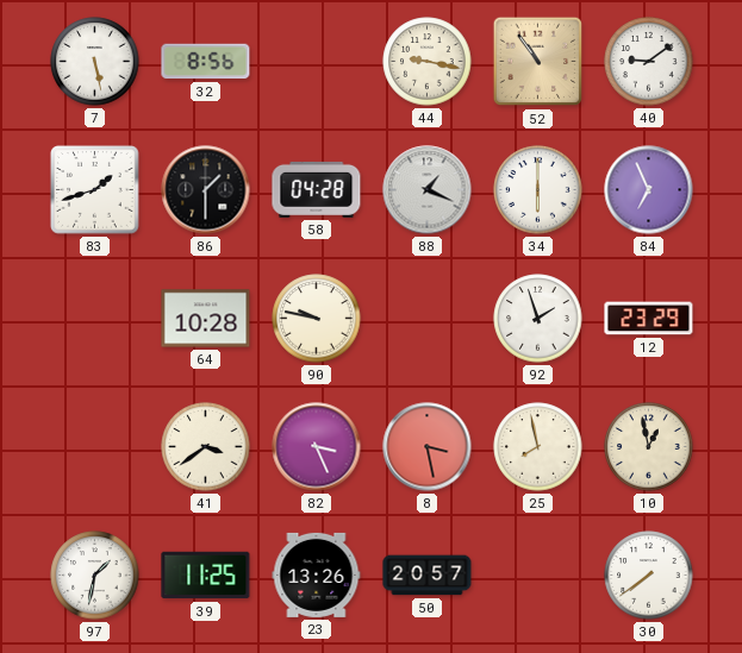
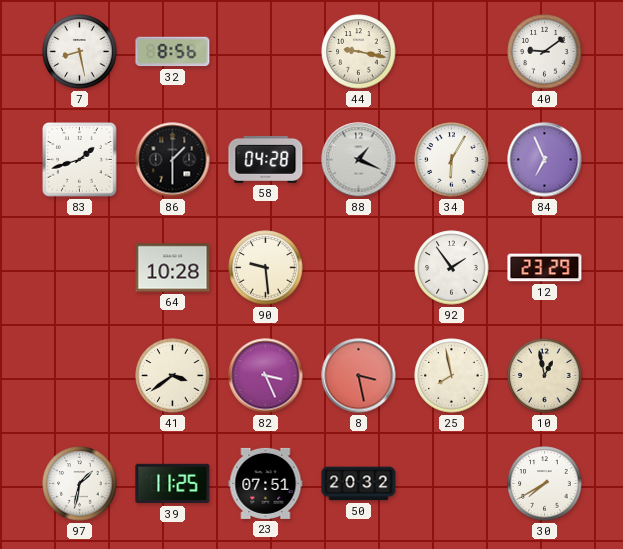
7: 5:28 -> 8:28
52: 10:54 -> none
34: 6:00 -> 6:05
90: 9:47 -> 9:29
92: 1:57 -> 1:54
23: 13:26 -> 07:51
50: 20:57 -> 20:32
30: 7:39 -> 7:40
